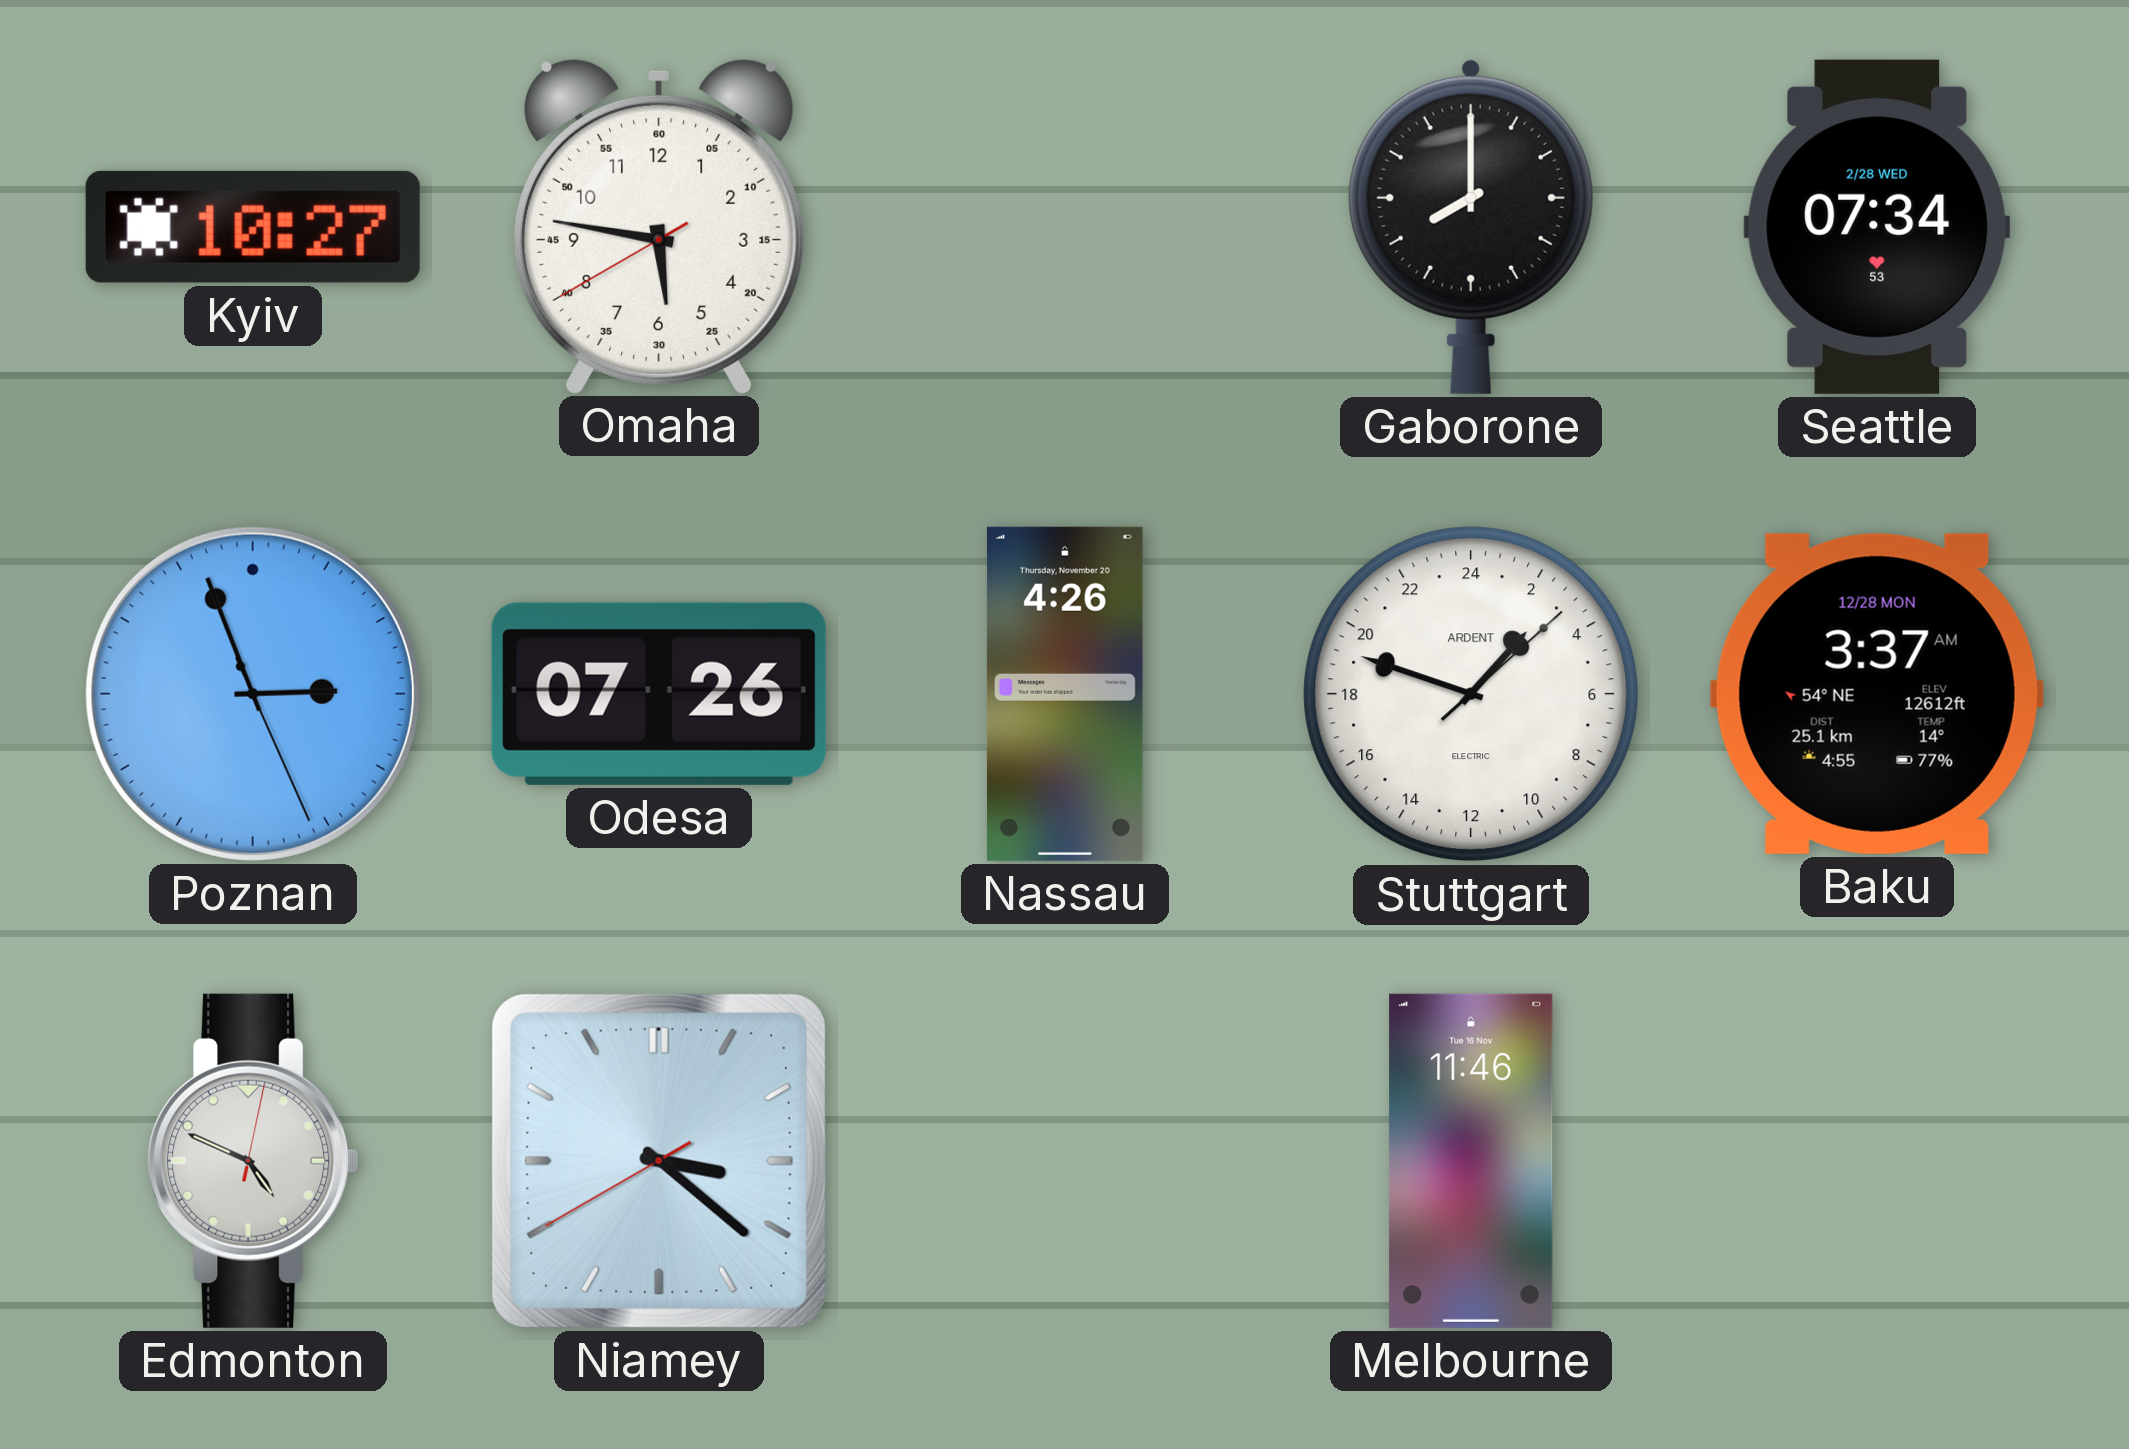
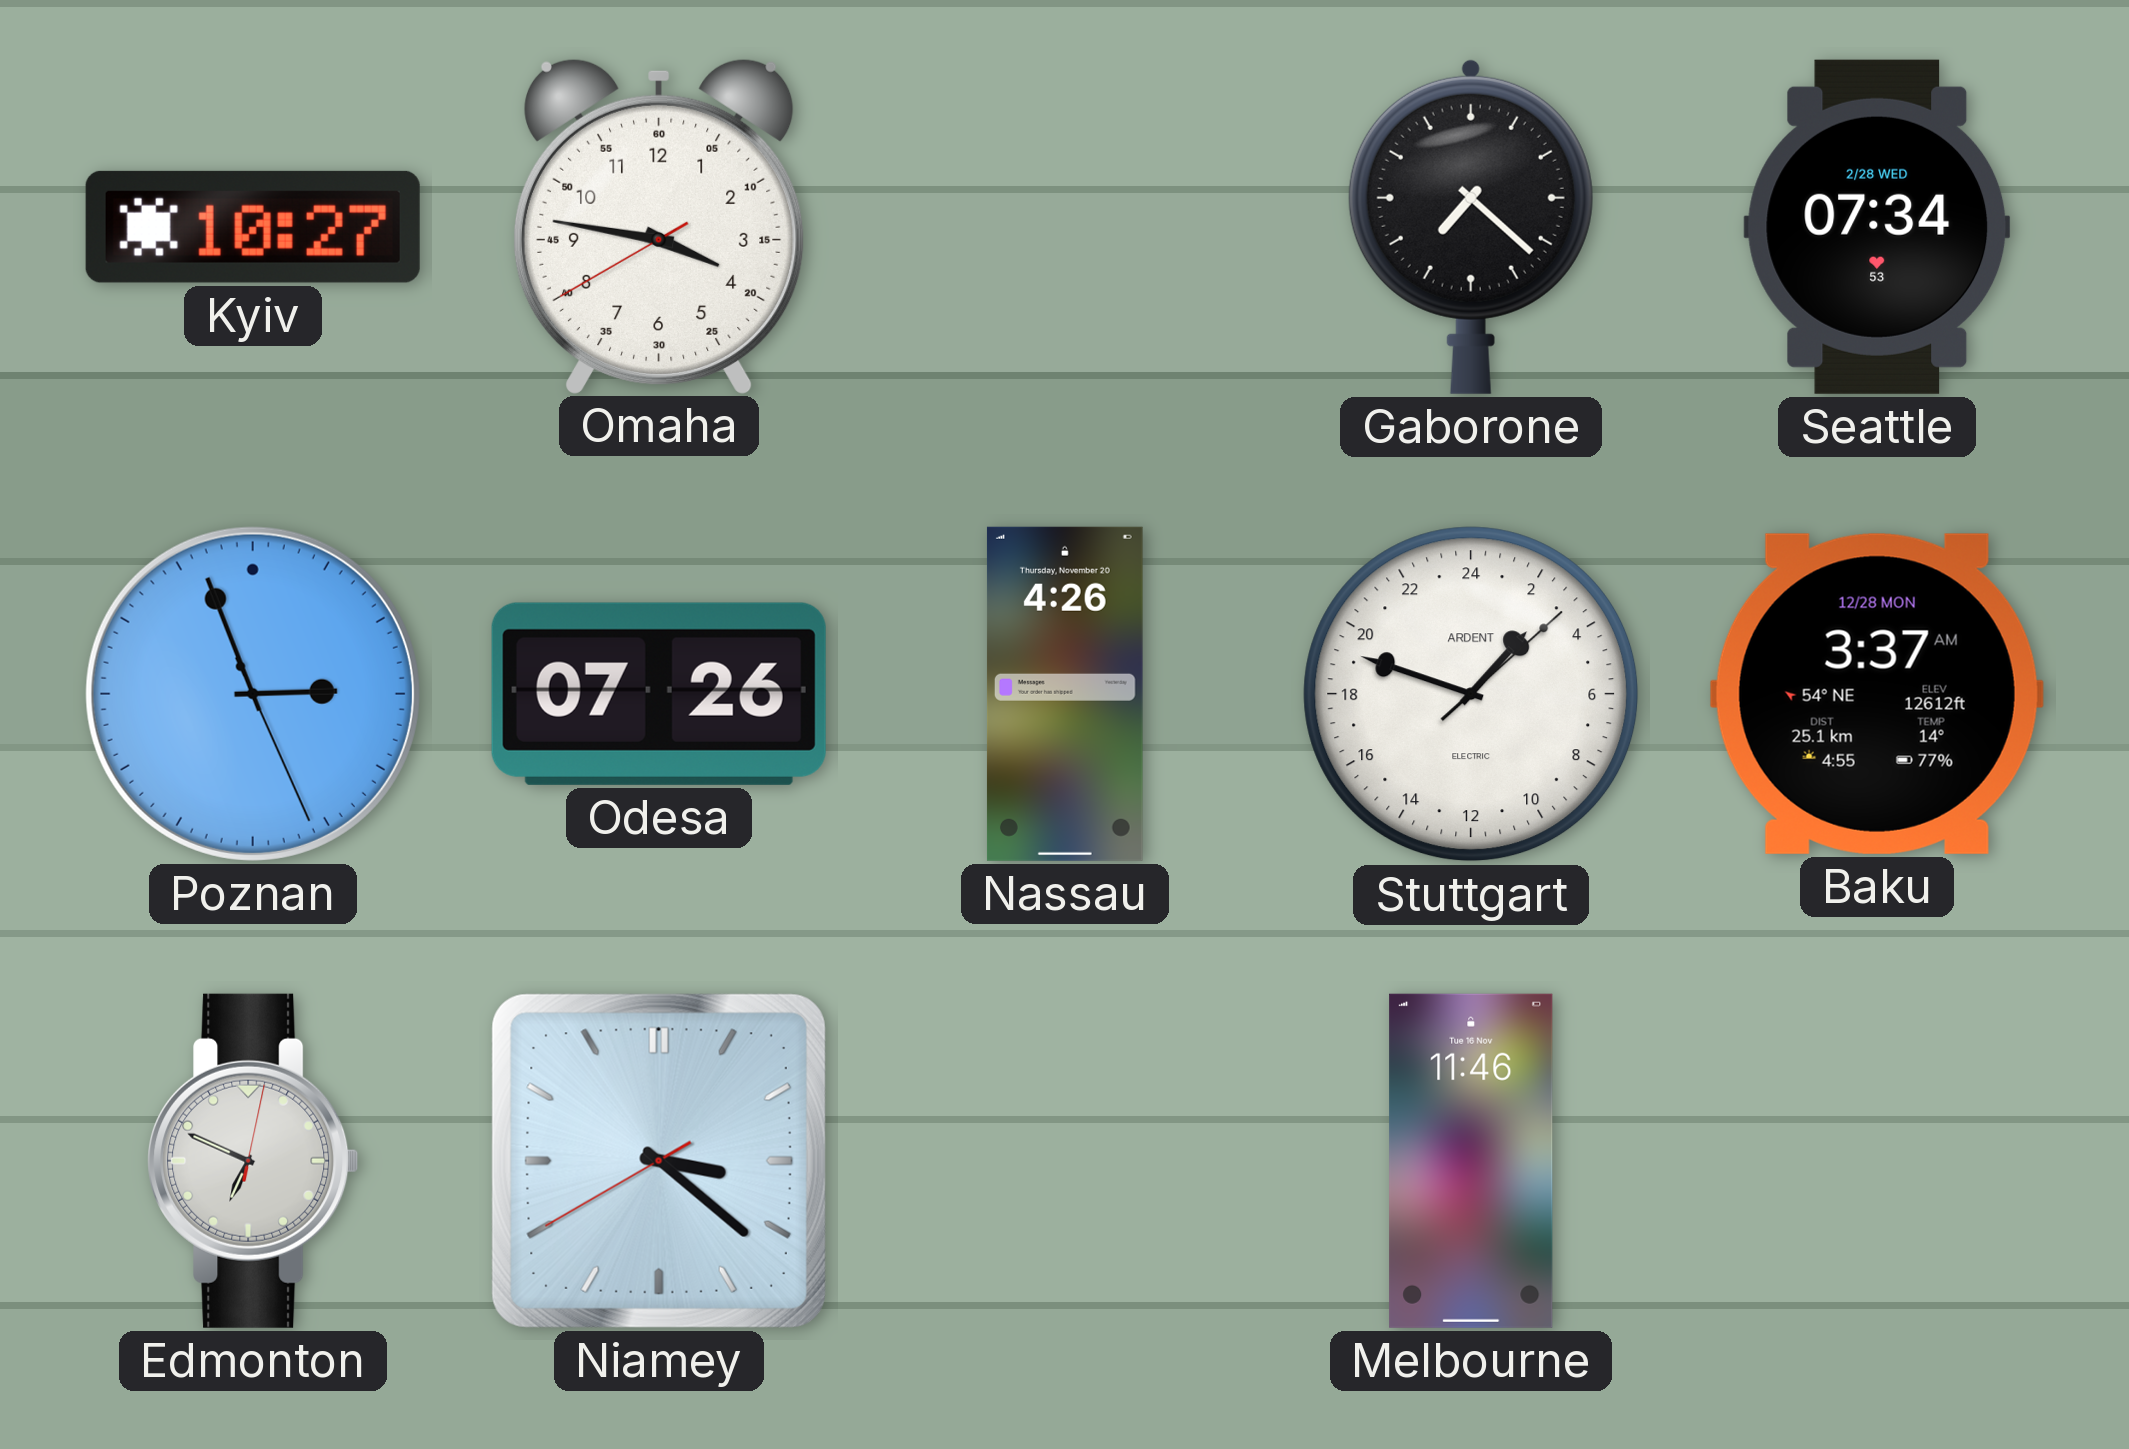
Omaha: 5:46 -> 3:46
Gaborone: 8:00 -> 7:22
Edmonton: 4:49 -> 6:49
